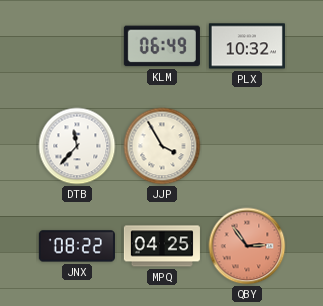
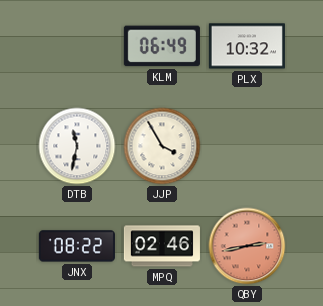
DTB: 11:37 -> 11:32
MPQ: 04:25 -> 02:46
QBY: 2:54 -> 2:43
